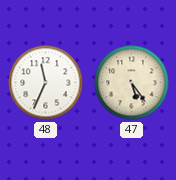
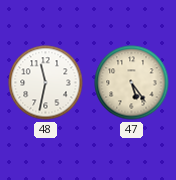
48: 11:34 -> 11:32
